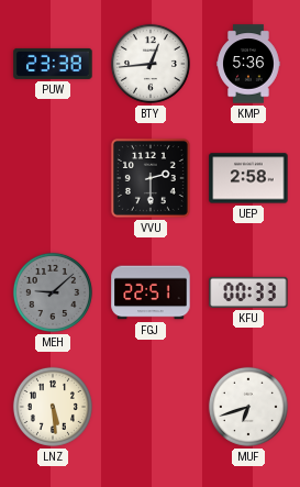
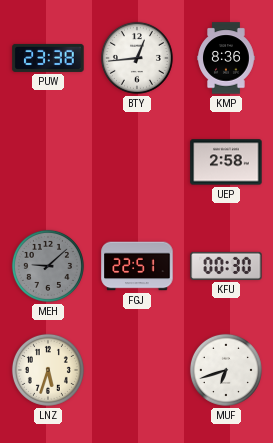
KMP: 5:36 -> 8:36
VVU: 2:30 -> none
KFU: 00:33 -> 00:30
LNZ: 5:29 -> 5:33
